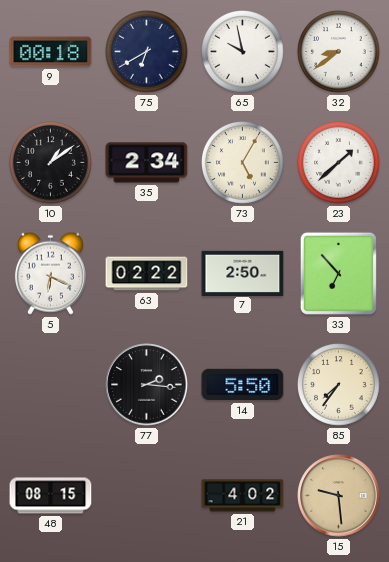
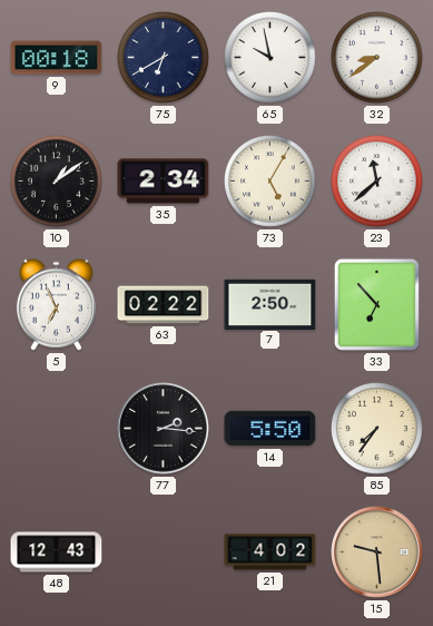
23: 1:38 -> 11:38
5: 6:19 -> 6:56
48: 08:15 -> 12:43
